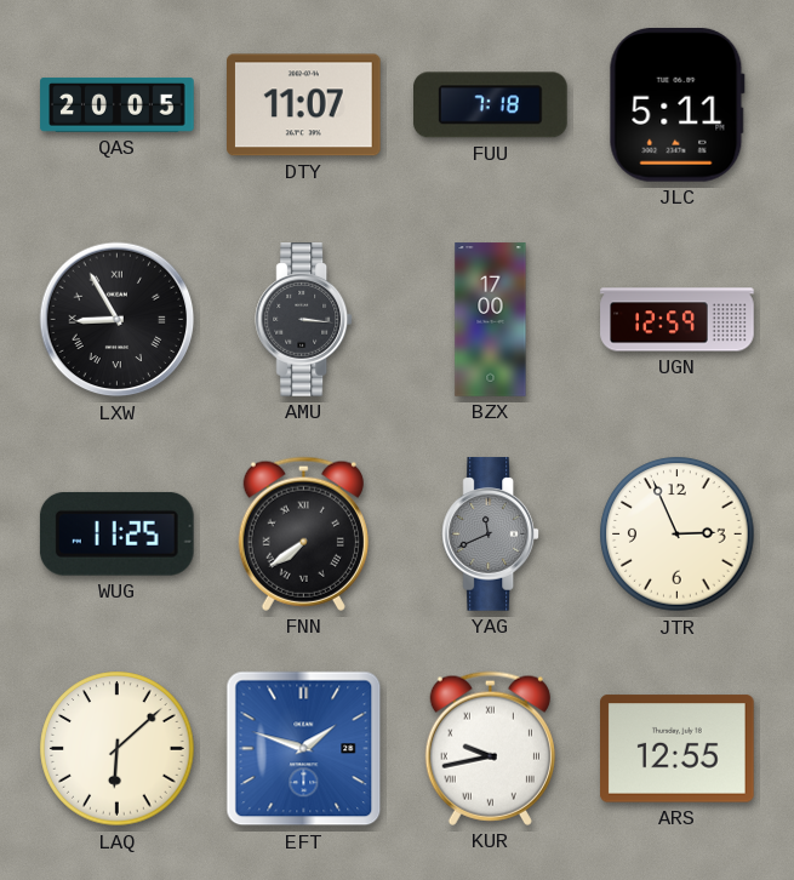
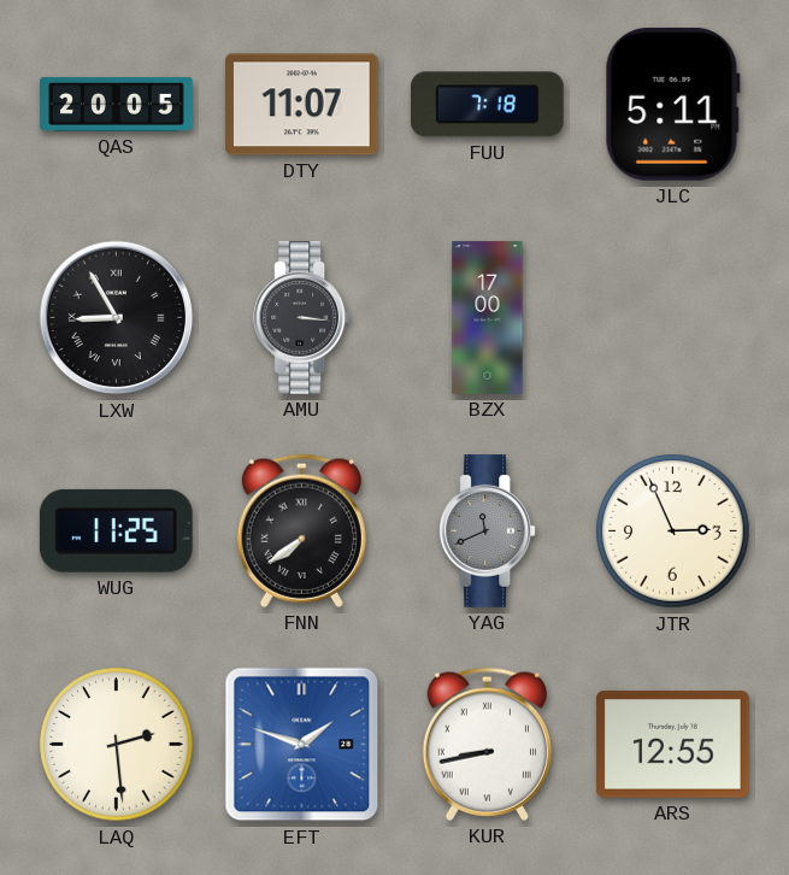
UGN: 12:59 -> none
LAQ: 6:08 -> 2:29
KUR: 9:43 -> 8:43
